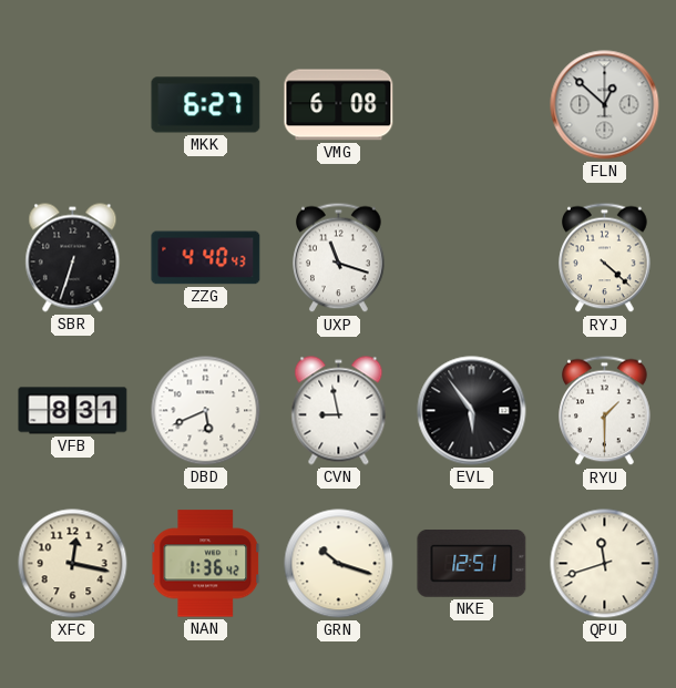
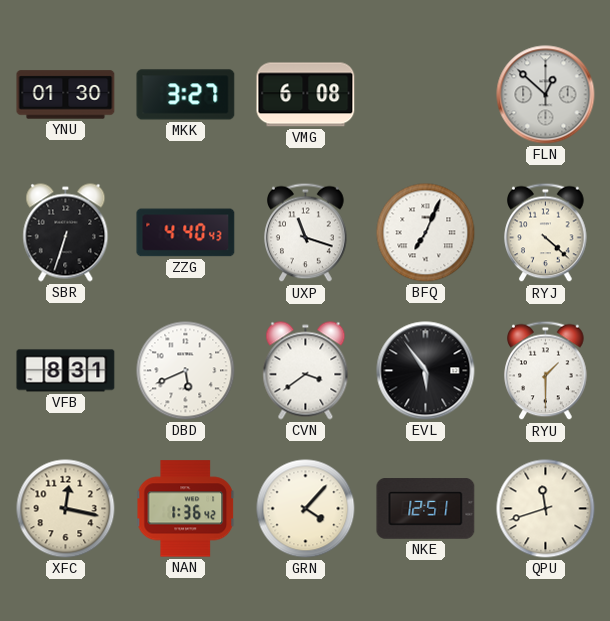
YNU: none -> 01:30
MKK: 6:27 -> 3:27
BFQ: none -> 7:04
CVN: 8:58 -> 3:39
GRN: 10:18 -> 4:07
